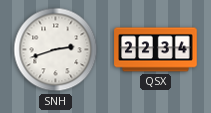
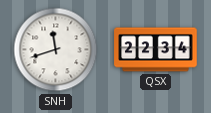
SNH: 2:42 -> 11:42
